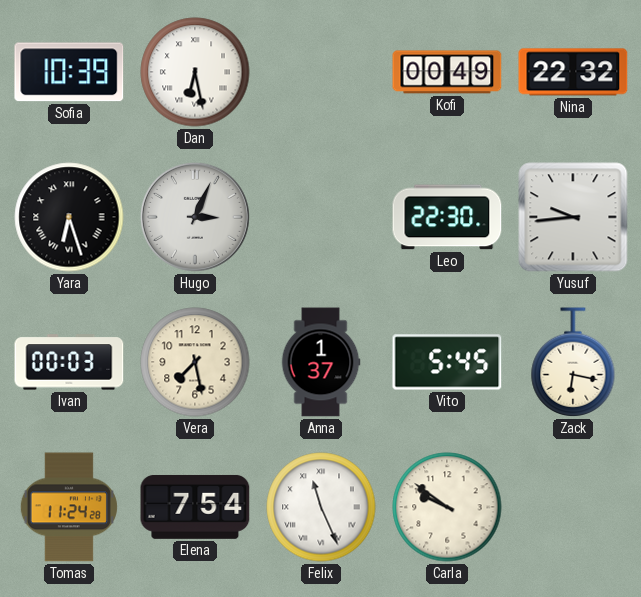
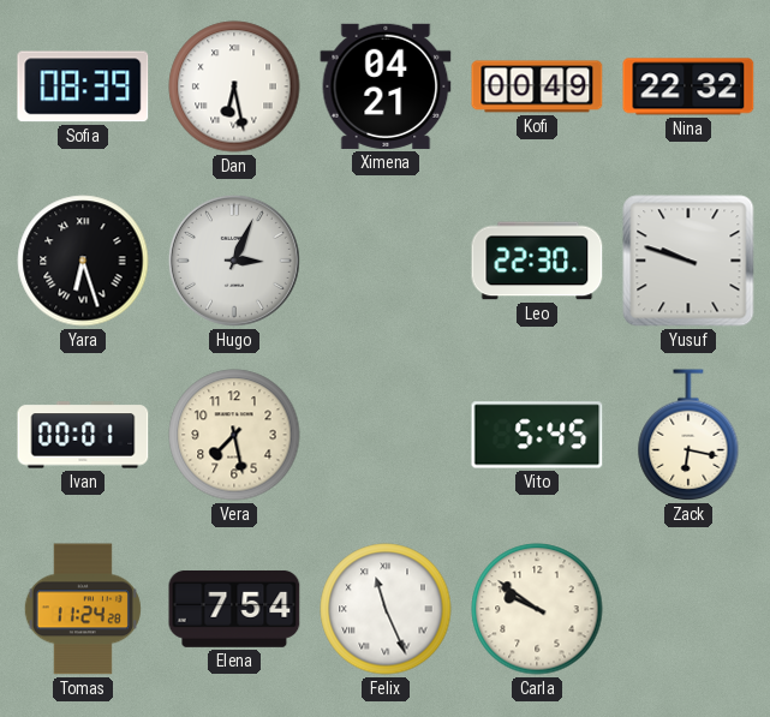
Sofia: 10:39 -> 08:39
Ximena: none -> 04:21
Yusuf: 9:44 -> 9:48
Ivan: 00:03 -> 00:01
Anna: 1:37 -> none
